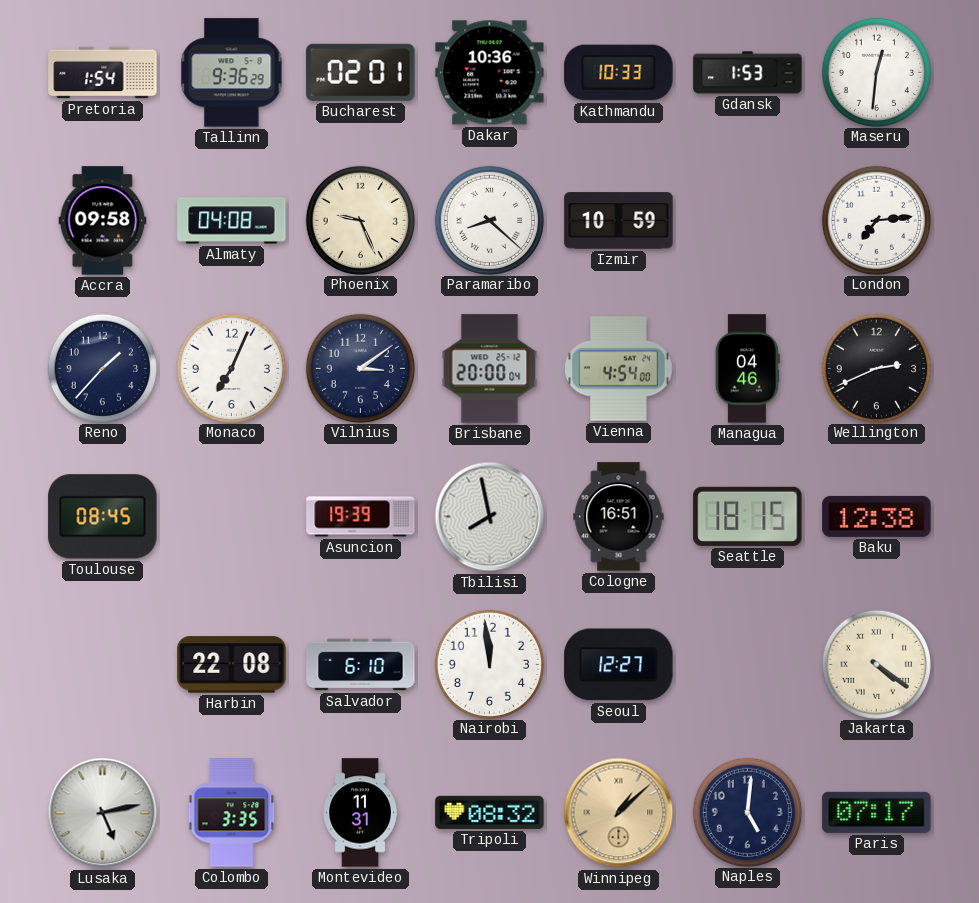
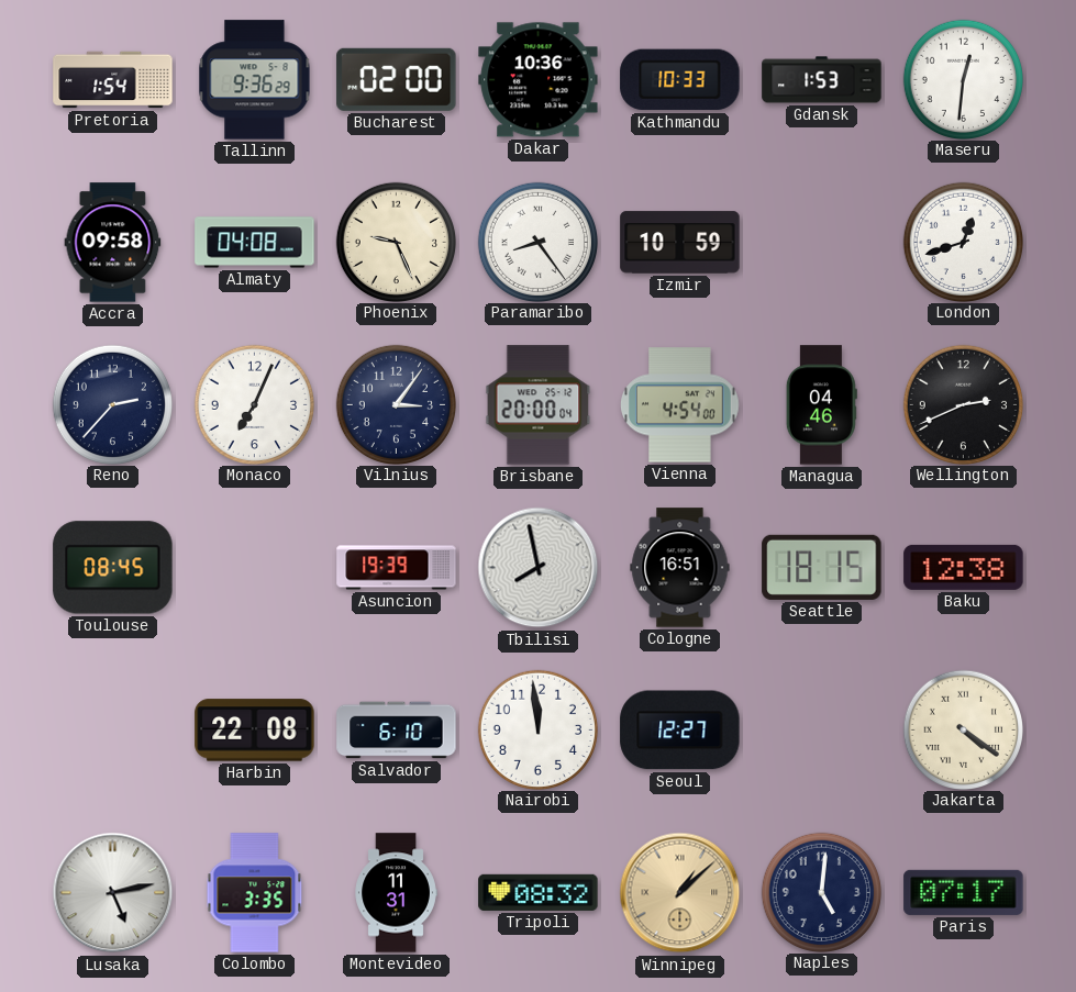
Bucharest: 02:01 -> 02:00
Paramaribo: 8:22 -> 8:24
London: 7:14 -> 12:42
Reno: 1:37 -> 2:37
Vilnius: 3:09 -> 3:06
